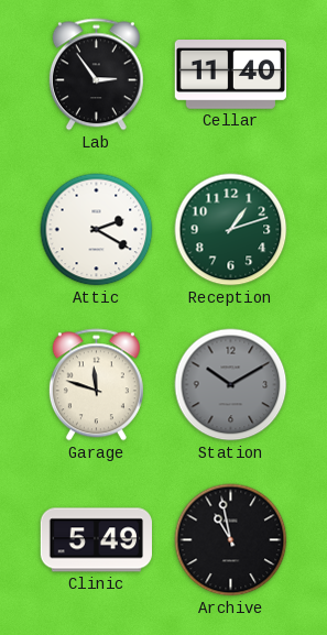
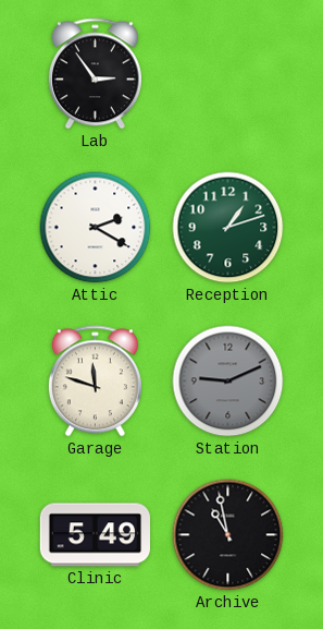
Cellar: 11:40 -> none
Station: 10:10 -> 9:11
